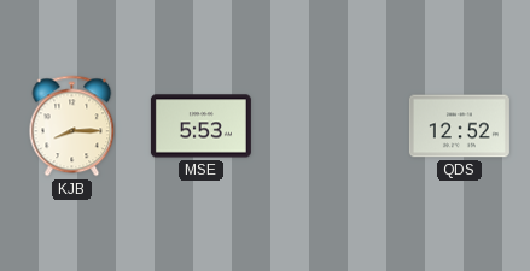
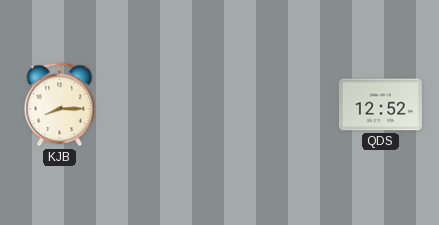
MSE: 5:53 -> none
